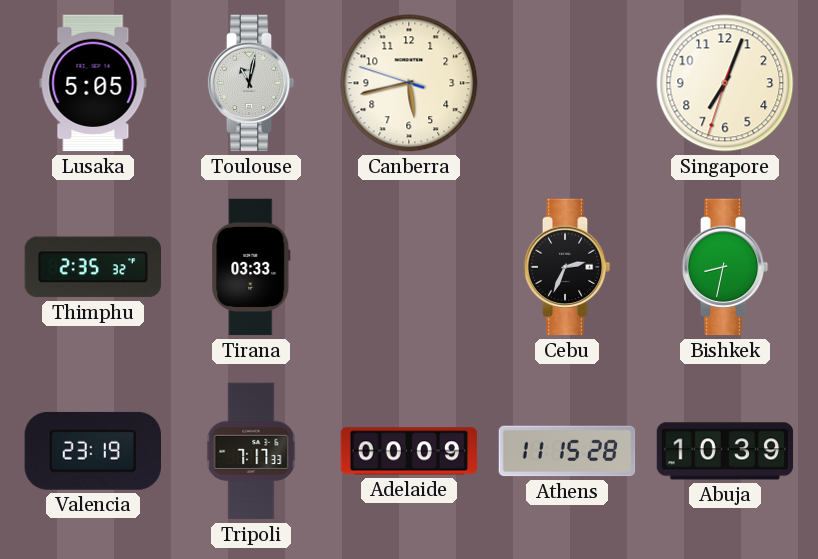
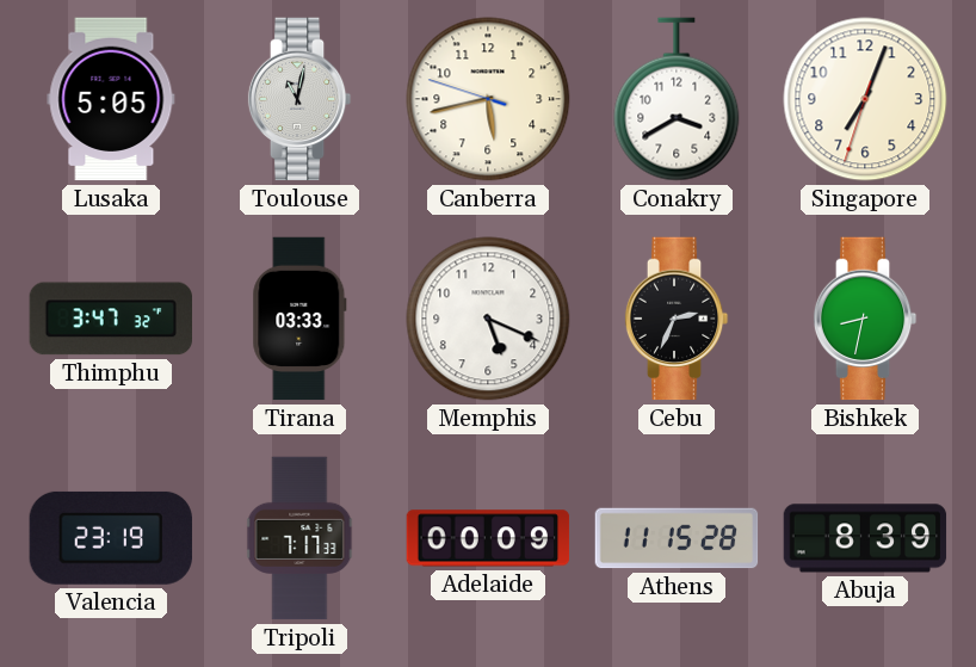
Conakry: none -> 3:40
Thimphu: 2:35 -> 3:47
Memphis: none -> 5:19
Abuja: 10:39 -> 8:39
